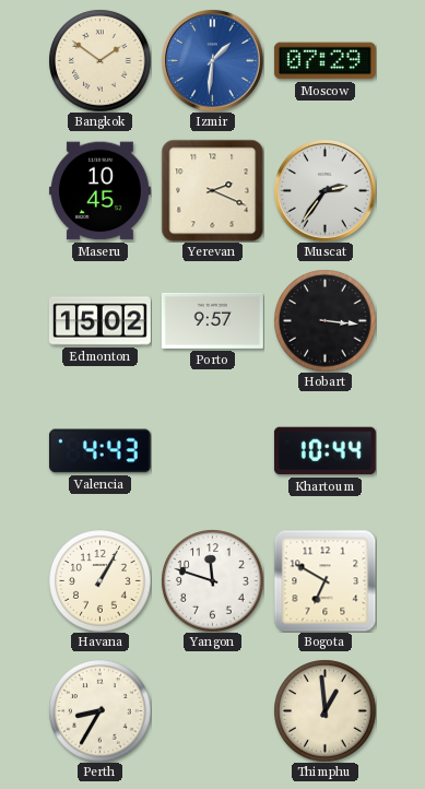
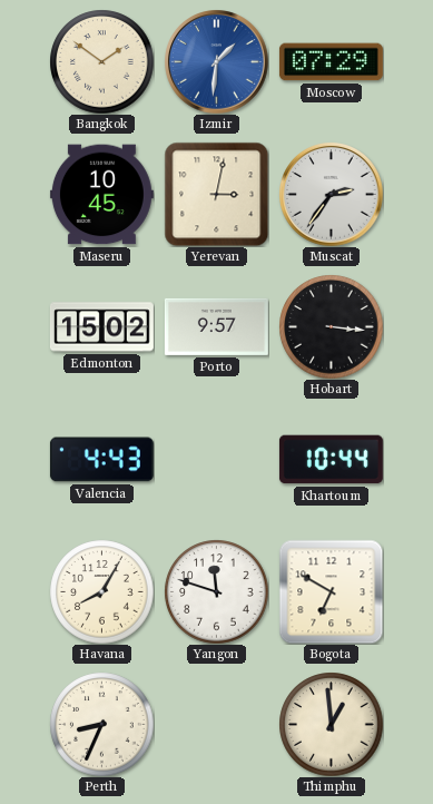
Yerevan: 2:19 -> 3:02
Havana: 1:05 -> 8:05
Perth: 8:35 -> 8:34
